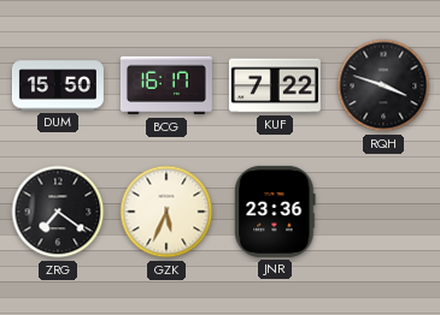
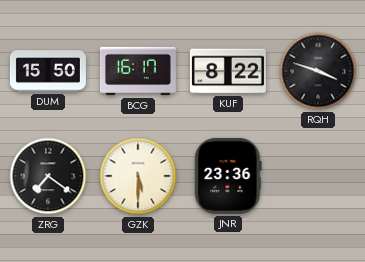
KUF: 7:22 -> 8:22
GZK: 5:34 -> 5:30
